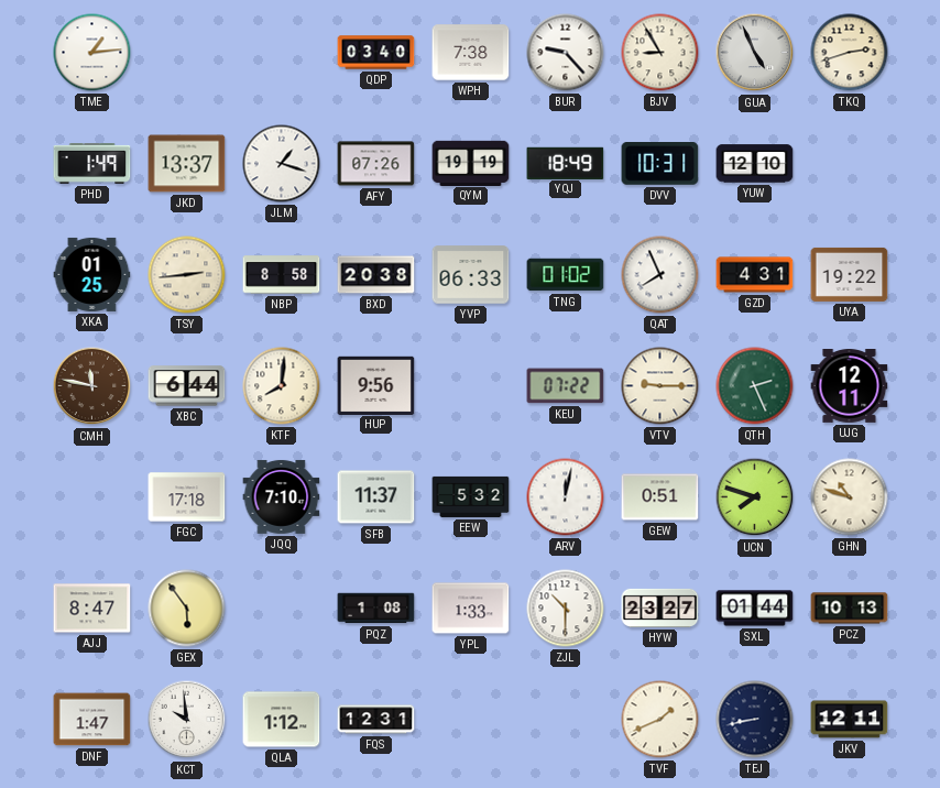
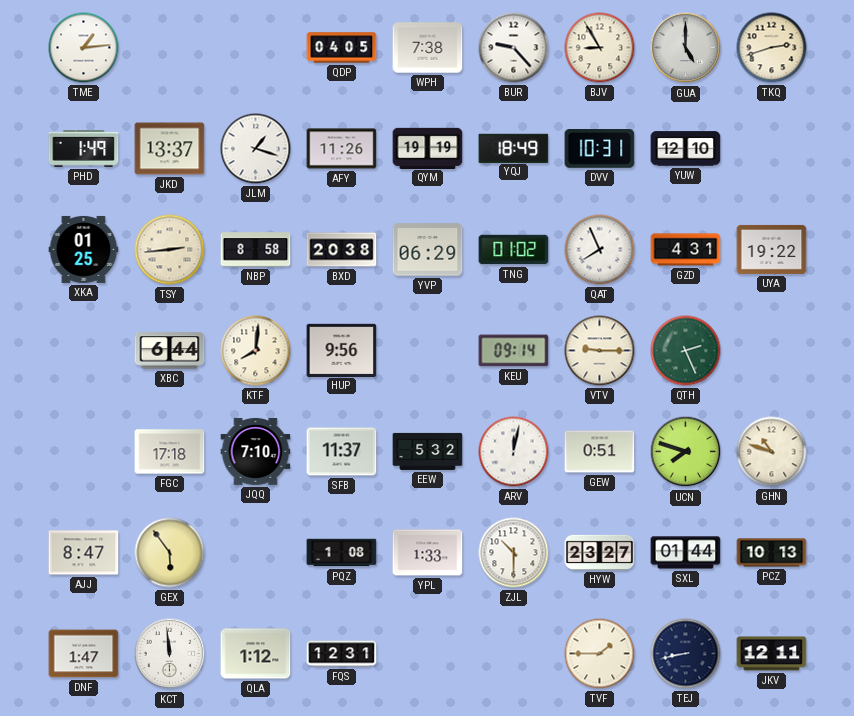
QDP: 03:40 -> 04:05
GUA: 4:56 -> 5:00
AFY: 07:26 -> 11:26
YVP: 06:33 -> 06:29
CMH: 11:47 -> none
KEU: 07:22 -> 09:14
UJG: 12:11 -> none
KCT: 9:59 -> 11:59
TVF: 1:41 -> 1:45
